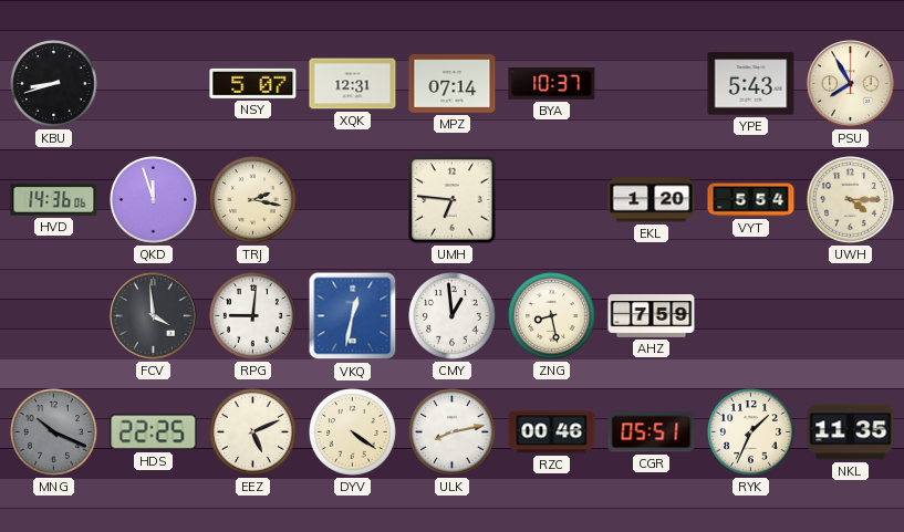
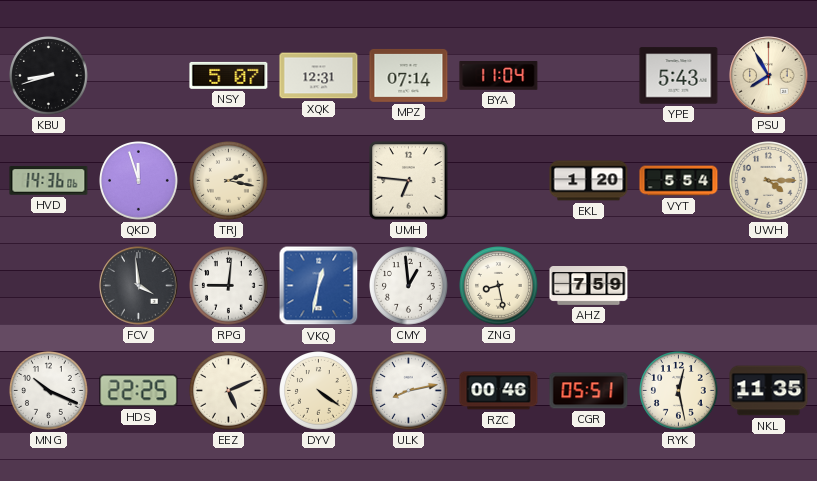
BYA: 10:37 -> 11:04
MNG dial: grey -> white
RYK: 1:34 -> 12:28
